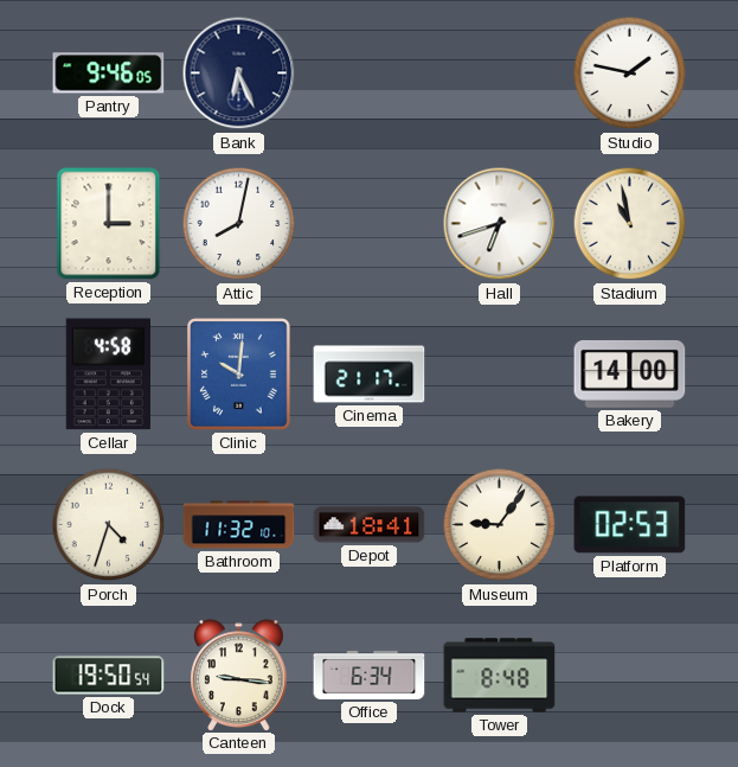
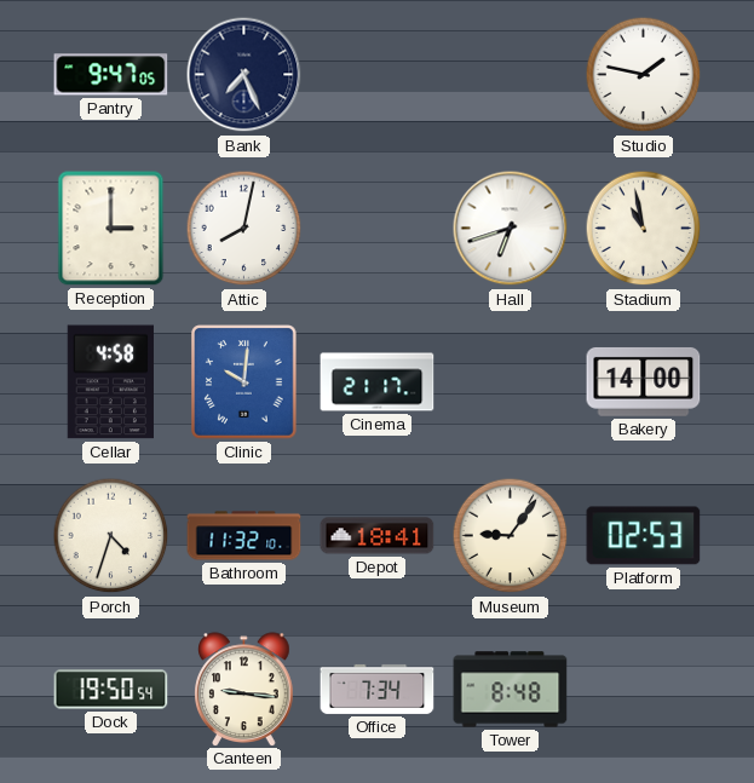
Pantry: 9:46 -> 9:47
Bank: 6:26 -> 7:26
Office: 6:34 -> 7:34
